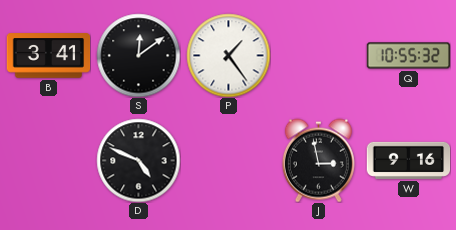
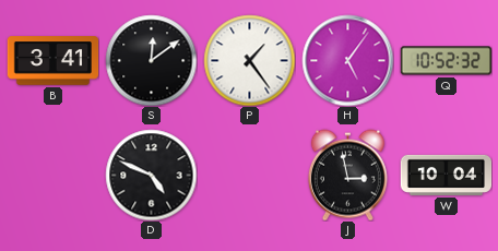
H: none -> 5:06
Q: 10:55 -> 10:52
W: 9:16 -> 10:04
